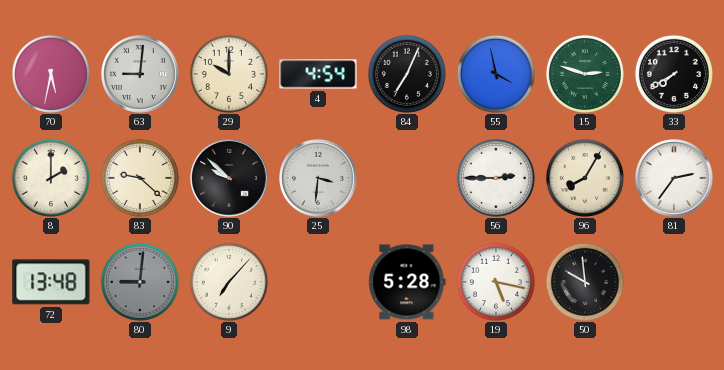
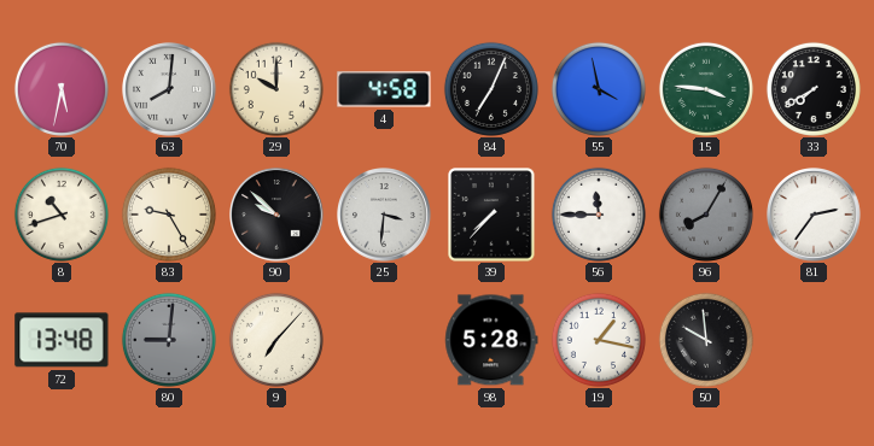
63: 9:01 -> 8:01
4: 4:54 -> 4:58
15: 2:48 -> 3:46
8: 2:00 -> 10:42
83: 9:22 -> 9:25
39: none -> 7:37
56: 2:45 -> 11:45
96 dial: cream -> grey
19: 5:17 -> 1:17
